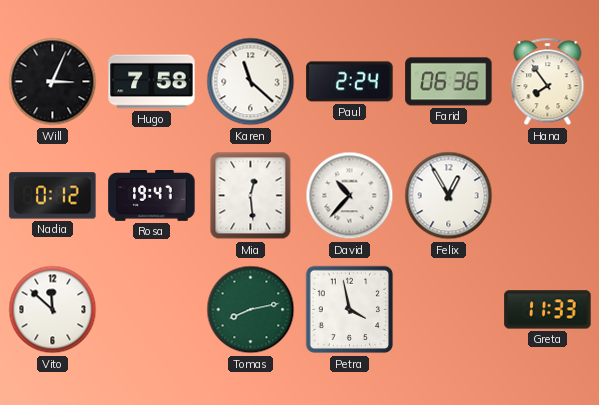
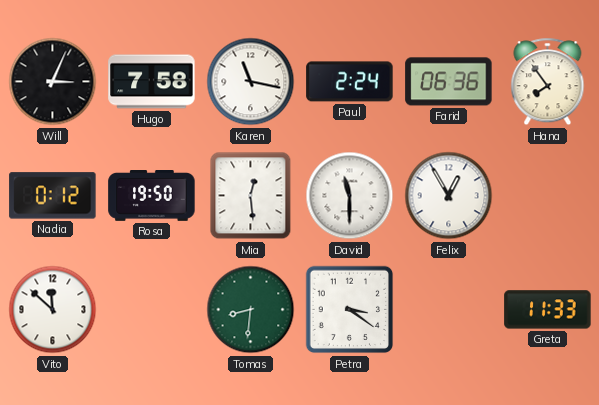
Karen: 11:22 -> 11:17
Rosa: 19:47 -> 19:50
David: 10:37 -> 11:30
Tomas: 8:13 -> 8:31
Petra: 3:58 -> 3:21
